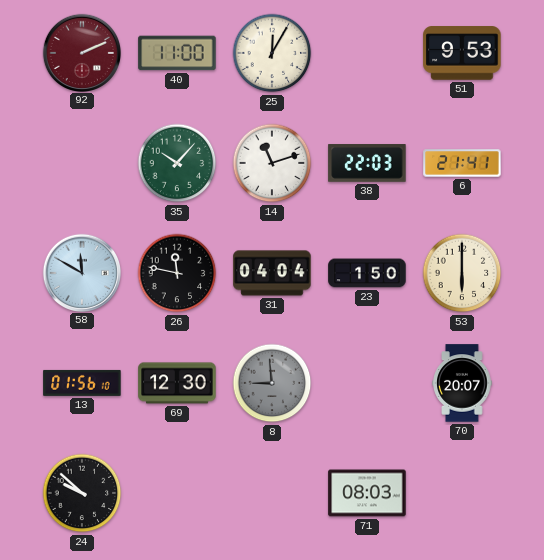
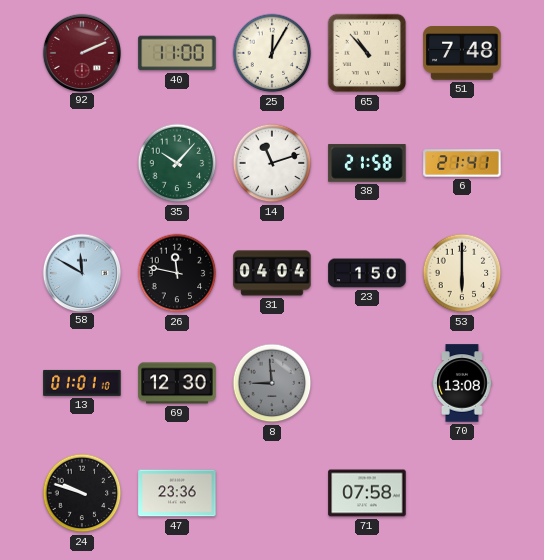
65: none -> 10:53
51: 9:53 -> 7:48
38: 22:03 -> 21:58
13: 01:56 -> 01:01
70: 20:07 -> 13:08
24: 9:52 -> 9:48
47: none -> 23:36
71: 08:03 -> 07:58
